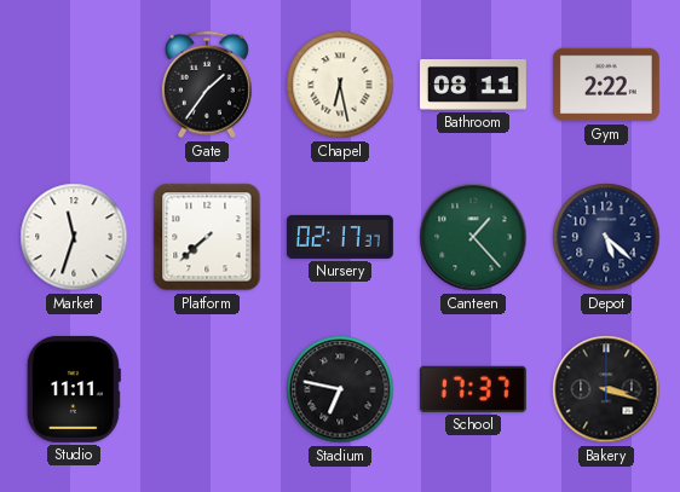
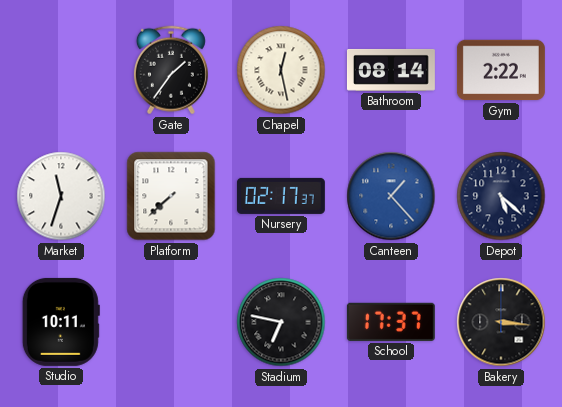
Chapel: 6:28 -> 12:28
Bathroom: 08:11 -> 08:14
Canteen dial: green -> blue
Studio: 11:11 -> 10:11
Bakery: 3:18 -> 3:16
